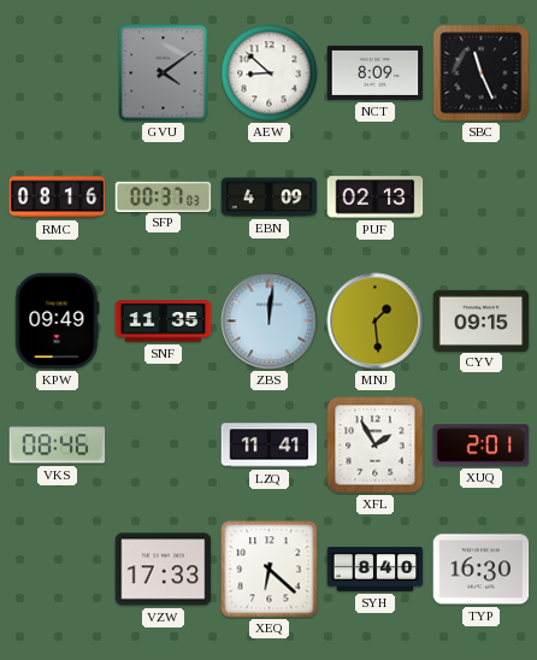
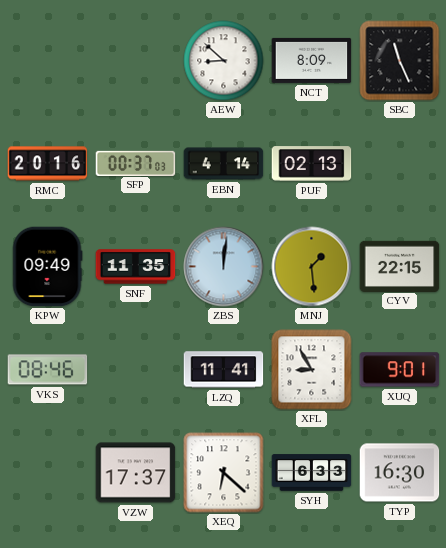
GVU: 4:09 -> none
RMC: 08:16 -> 20:16
EBN: 4:09 -> 4:14
CYV: 09:15 -> 22:15
XFL: 1:55 -> 8:55
XUQ: 2:01 -> 9:01
VZW: 17:33 -> 17:37
SYH: 8:40 -> 6:33
